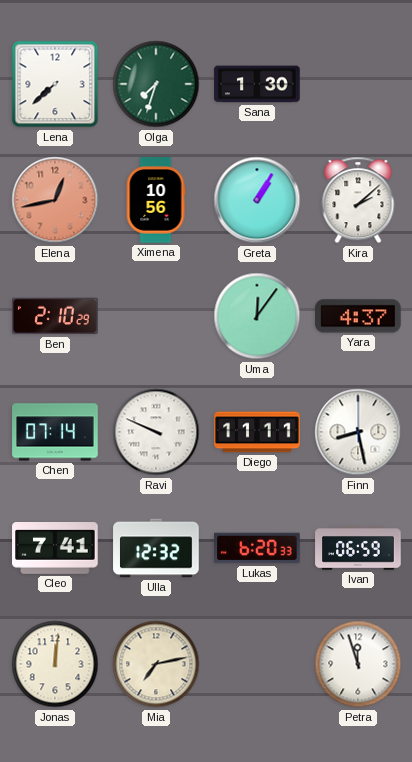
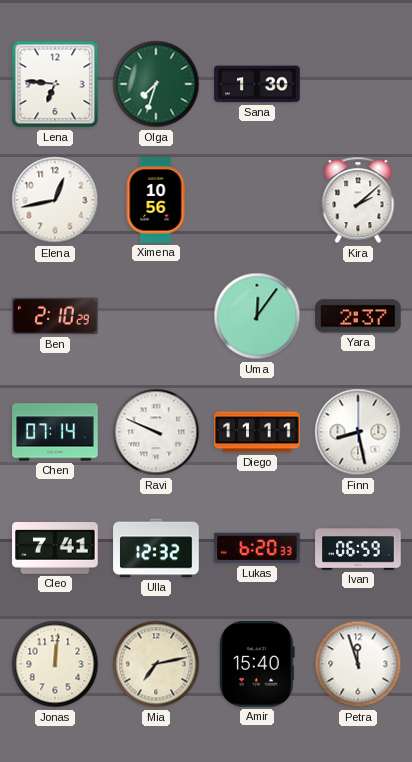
Lena: 7:38 -> 6:46
Elena dial: salmon -> white
Greta: 1:05 -> none
Yara: 4:37 -> 2:37
Amir: none -> 15:40
